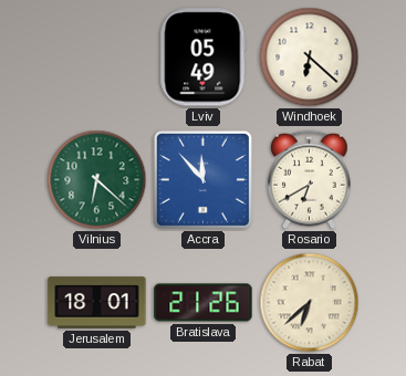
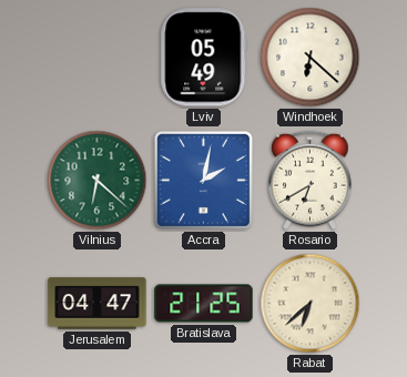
Accra: 11:53 -> 2:02
Jerusalem: 18:01 -> 04:47
Bratislava: 21:26 -> 21:25
